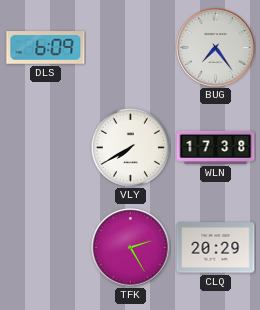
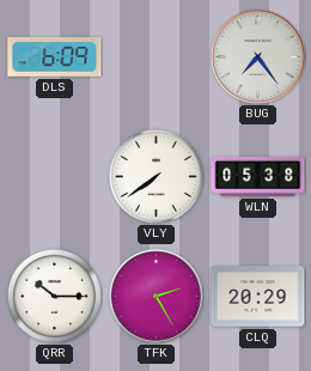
VLY: 7:40 -> 7:39
WLN: 17:38 -> 05:38
QRR: none -> 10:15
